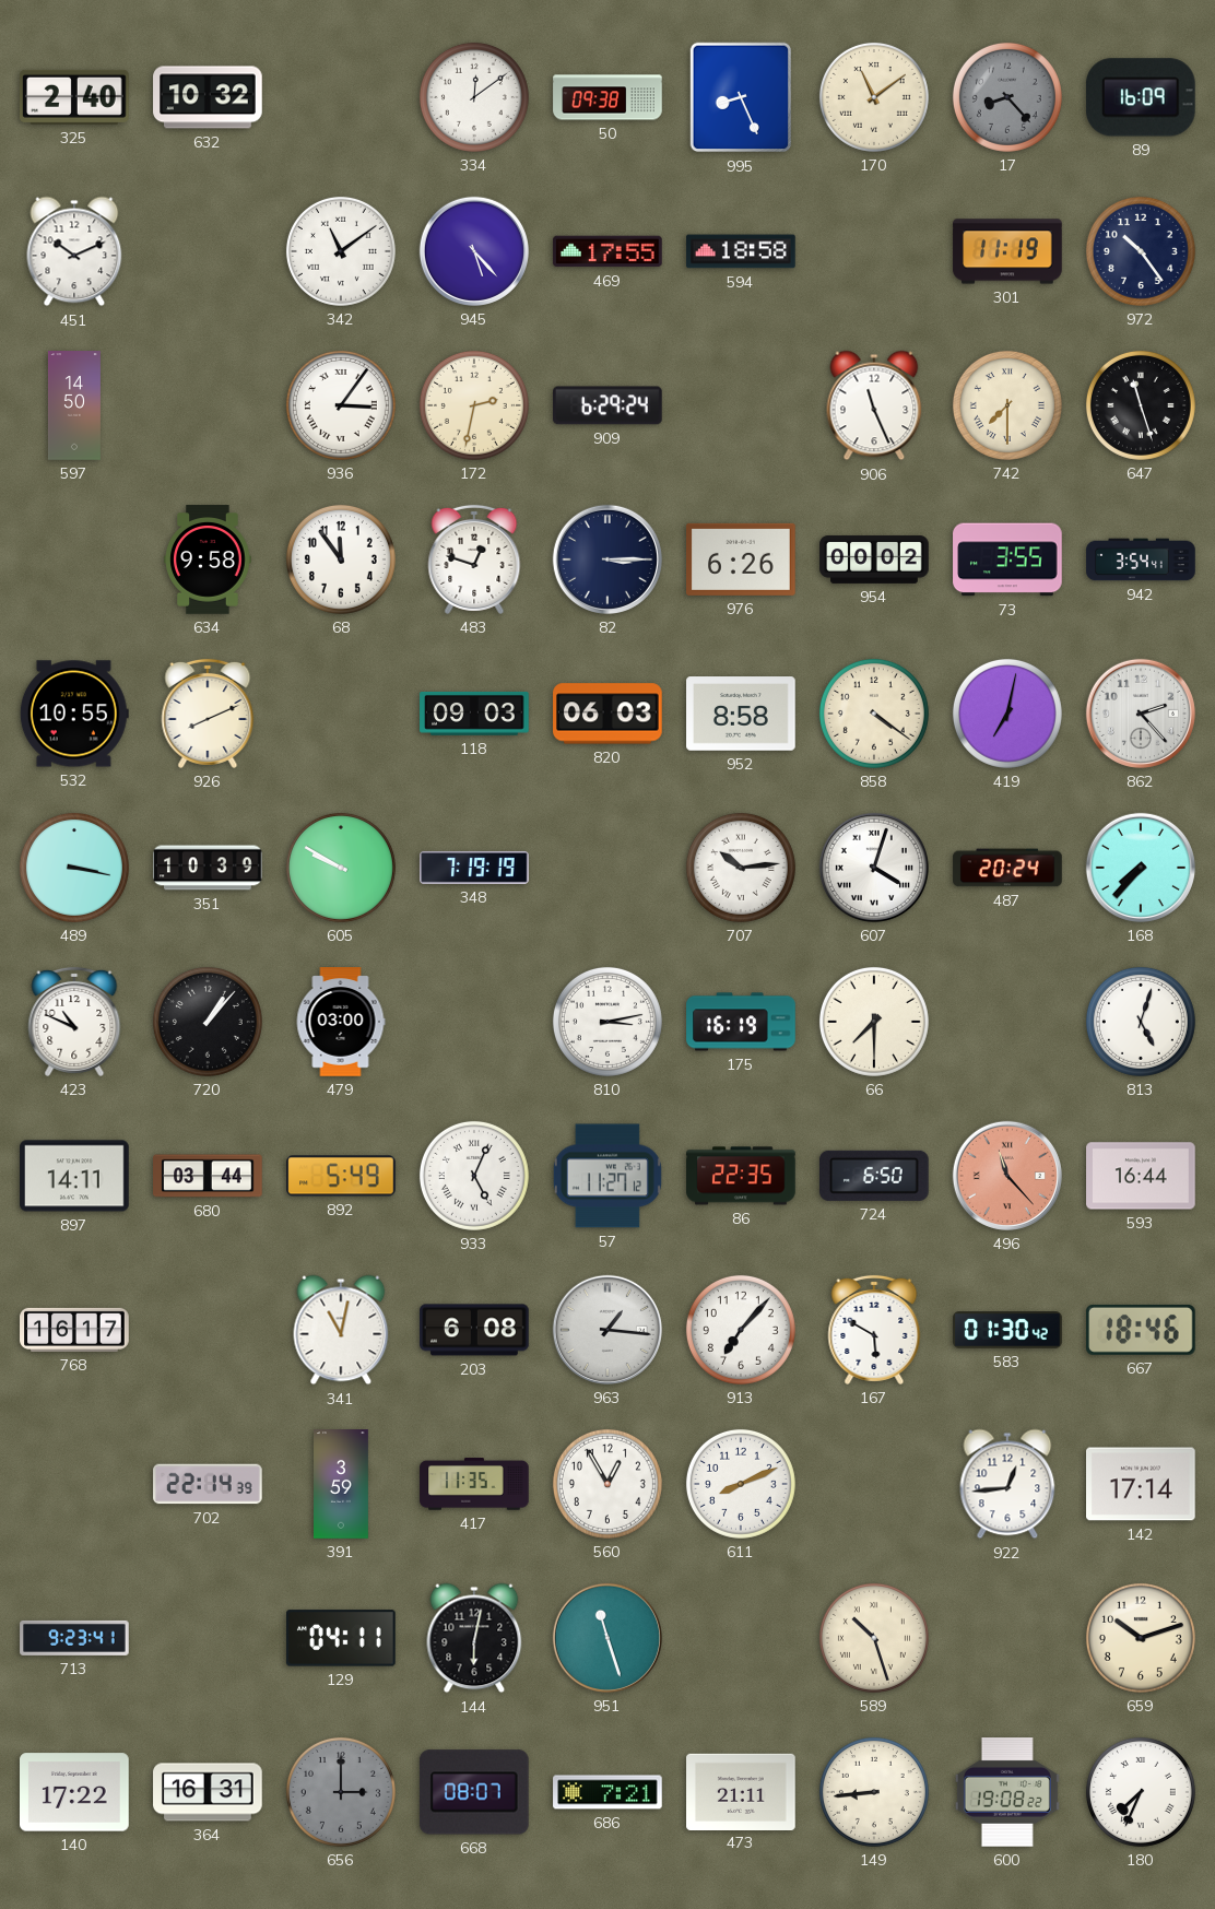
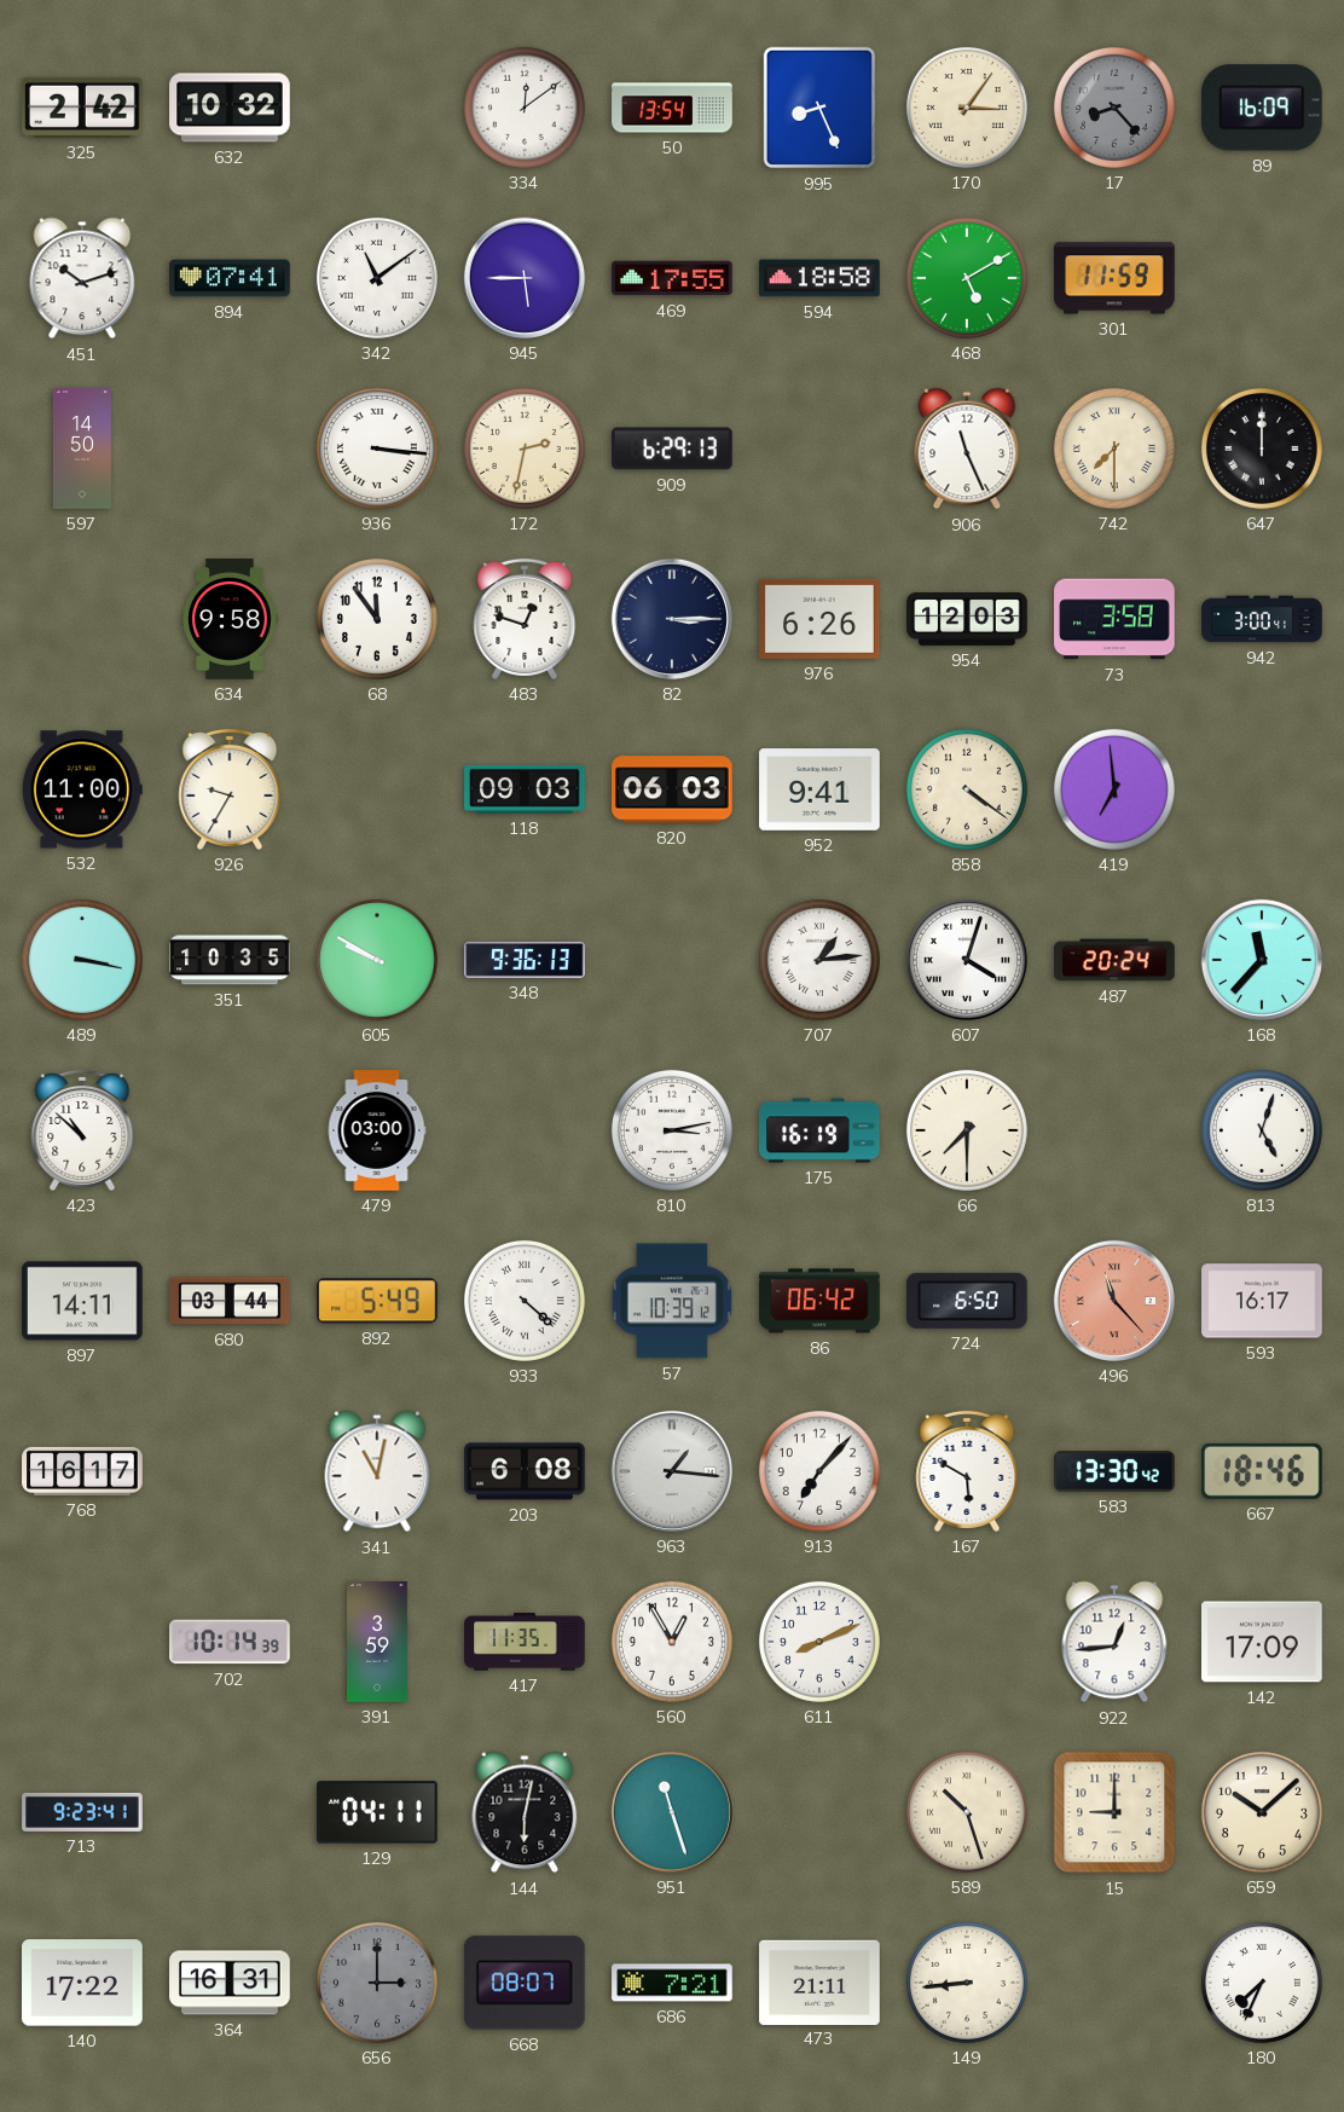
325: 2:40 -> 2:42
50: 09:38 -> 13:54
170: 11:09 -> 3:06
451: 10:11 -> 10:12
894: none -> 07:41
945: 5:23 -> 5:45
468: none -> 5:10
301: 11:19 -> 11:59
972: 10:24 -> none
936: 3:06 -> 3:16
909: 6:29:24 -> 6:29:13
647: 11:27 -> 12:00
954: 00:02 -> 12:03
73: 3:55 -> 3:58
942: 3:54 -> 3:00
532: 10:55 -> 11:00
926: 8:11 -> 9:35
952: 8:58 -> 9:41
419: 7:02 -> 6:59
862: 2:23 -> none
351: 10:39 -> 10:35
348: 7:19 -> 9:36
707: 10:14 -> 1:14
168: 7:37 -> 11:37
423: 10:49 -> 10:52
720: 1:07 -> none
933: 5:04 -> 4:22
57: 11:27 -> 10:39
86: 22:35 -> 06:42
593: 16:44 -> 16:17
583: 01:30 -> 13:30
702: 22:14 -> 10:14
142: 17:14 -> 17:09
15: none -> 9:00
659: 10:12 -> 10:08
600: 19:08 -> none
